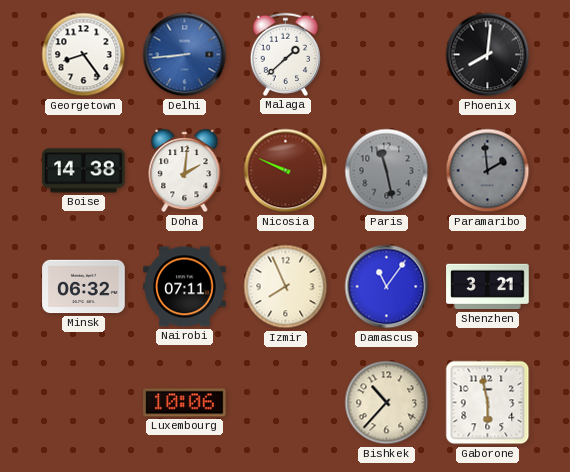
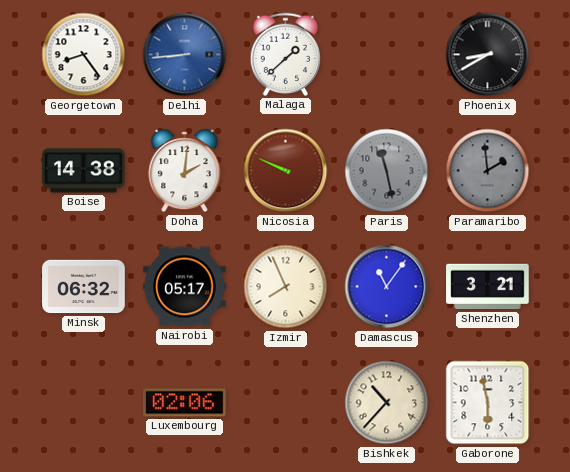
Phoenix: 8:01 -> 8:40
Nairobi: 07:11 -> 05:17
Luxembourg: 10:06 -> 02:06
